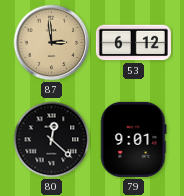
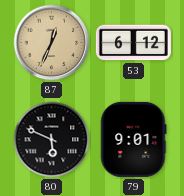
87: 2:59 -> 12:34
80: 12:22 -> 5:49
